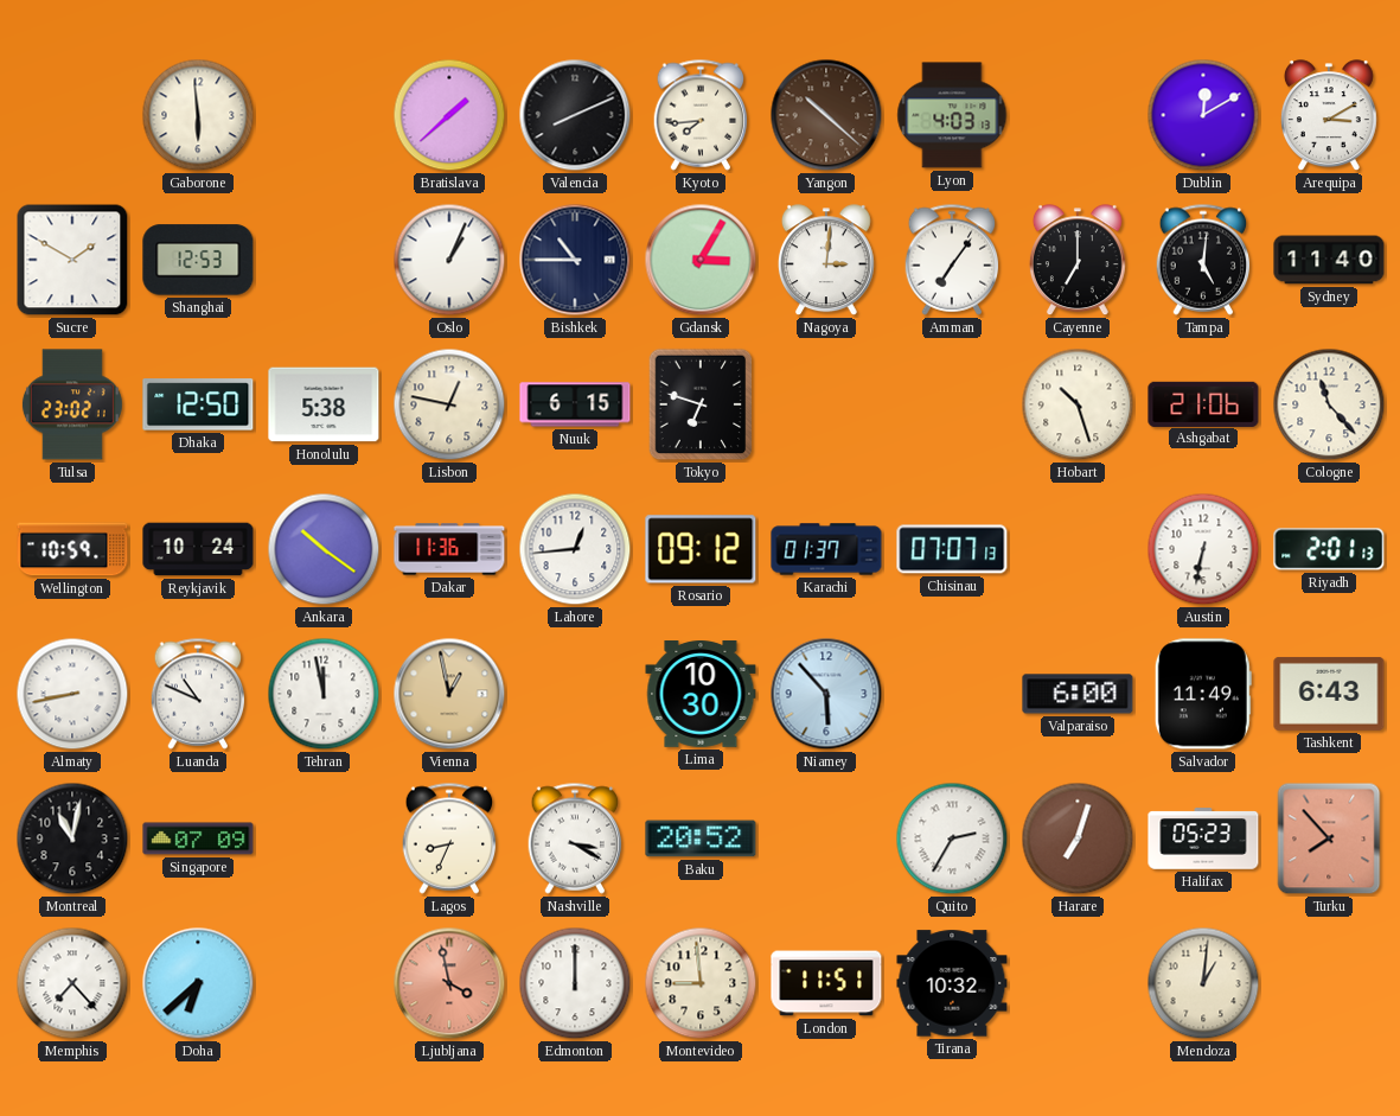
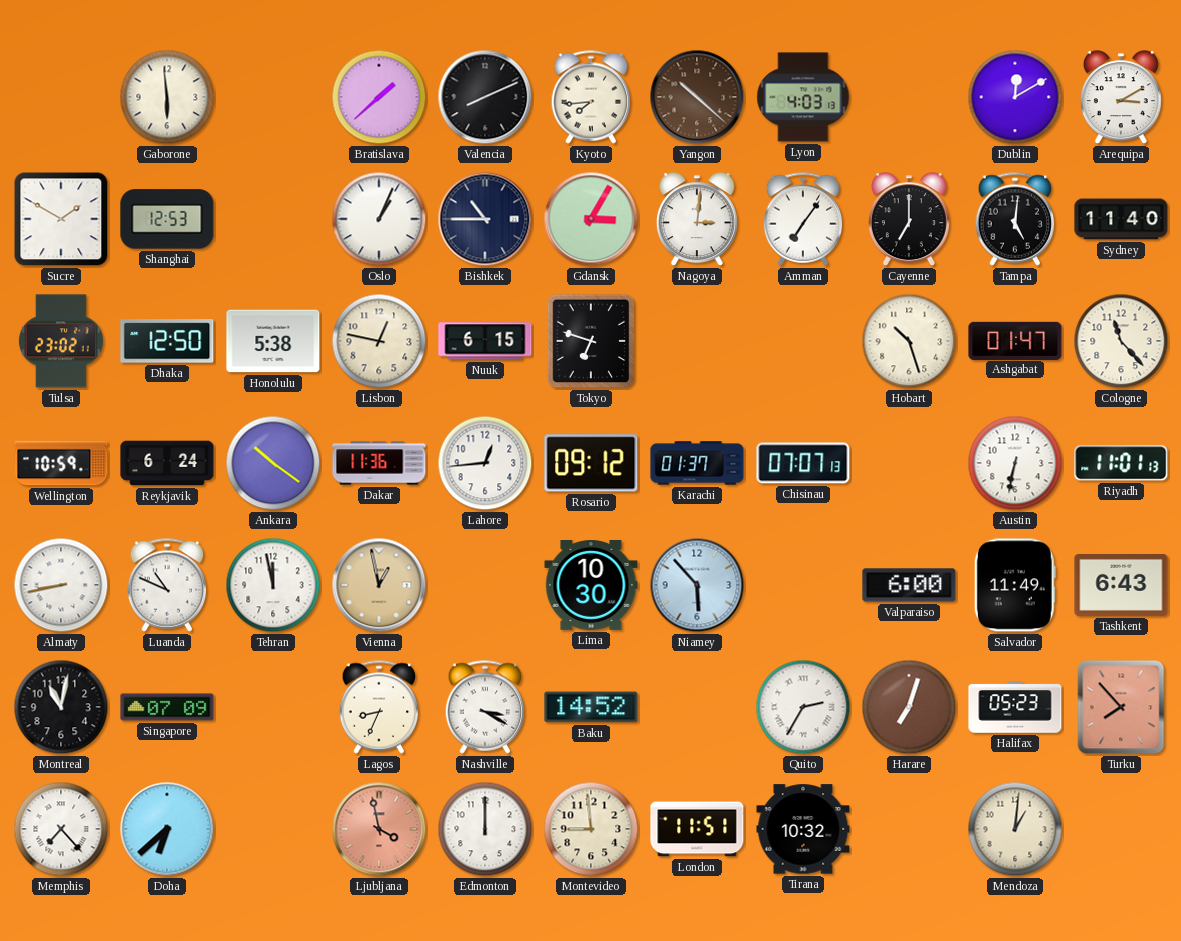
Ashgabat: 21:06 -> 01:47
Reykjavik: 10:24 -> 6:24
Riyadh: 2:01 -> 11:01
Baku: 20:52 -> 14:52
